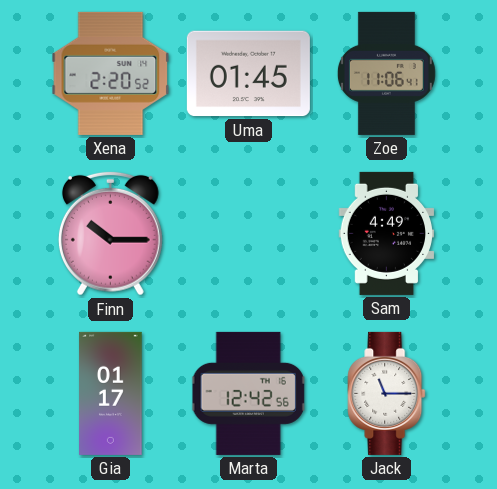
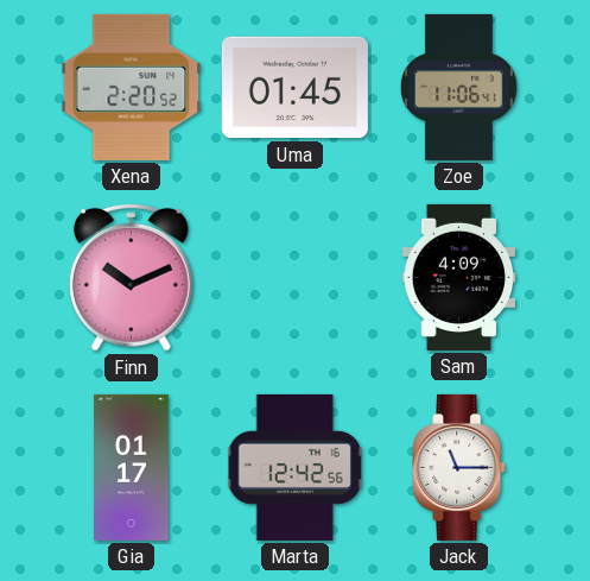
Finn: 10:15 -> 10:11
Sam: 4:49 -> 4:09
